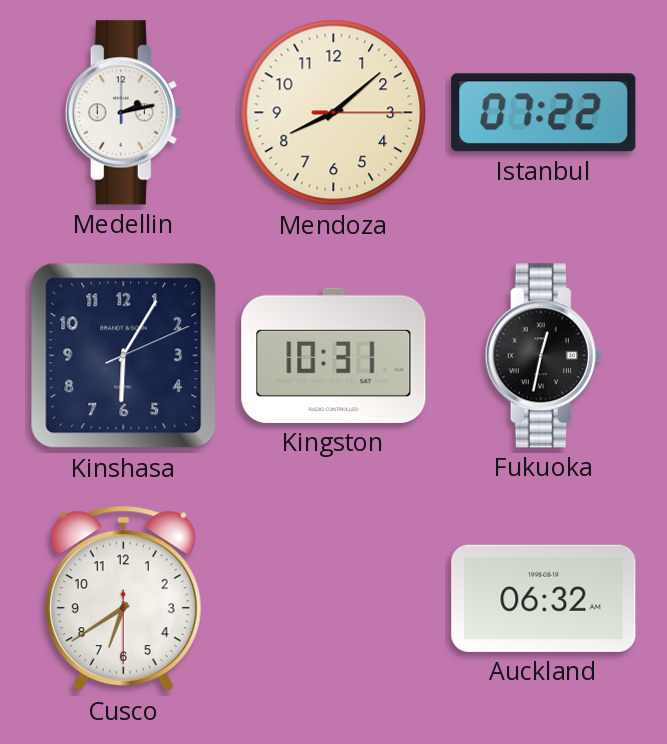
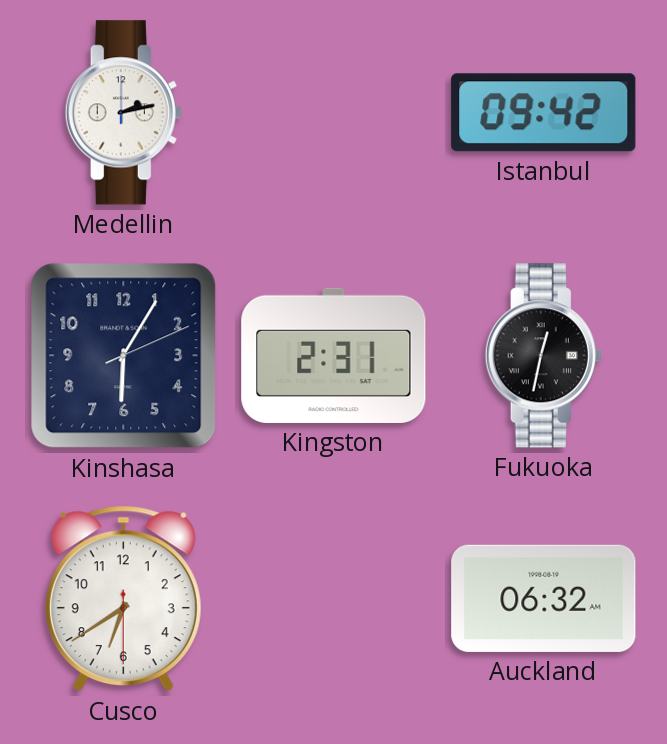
Mendoza: 8:08 -> none
Istanbul: 07:22 -> 09:42
Kingston: 10:31 -> 2:31
